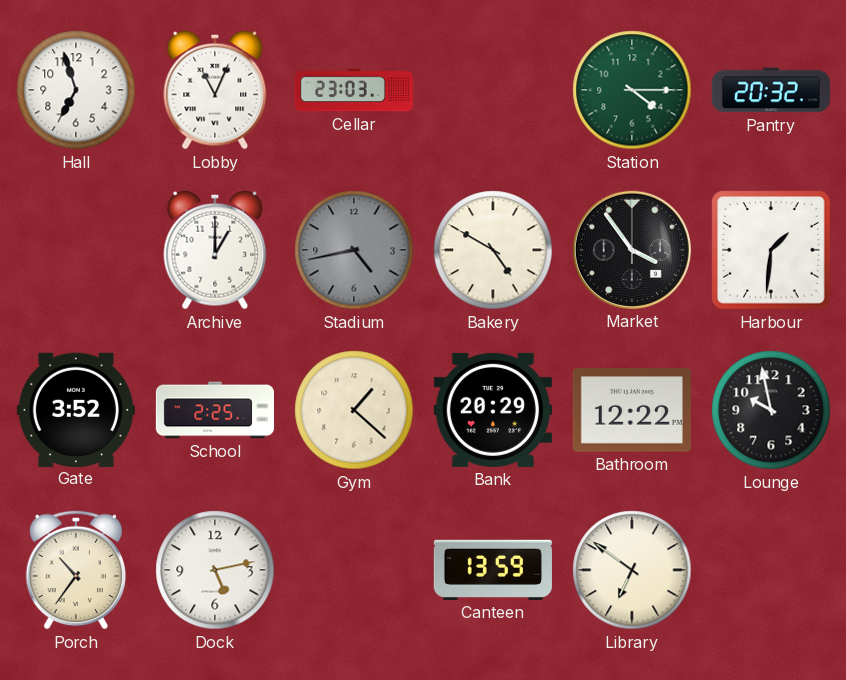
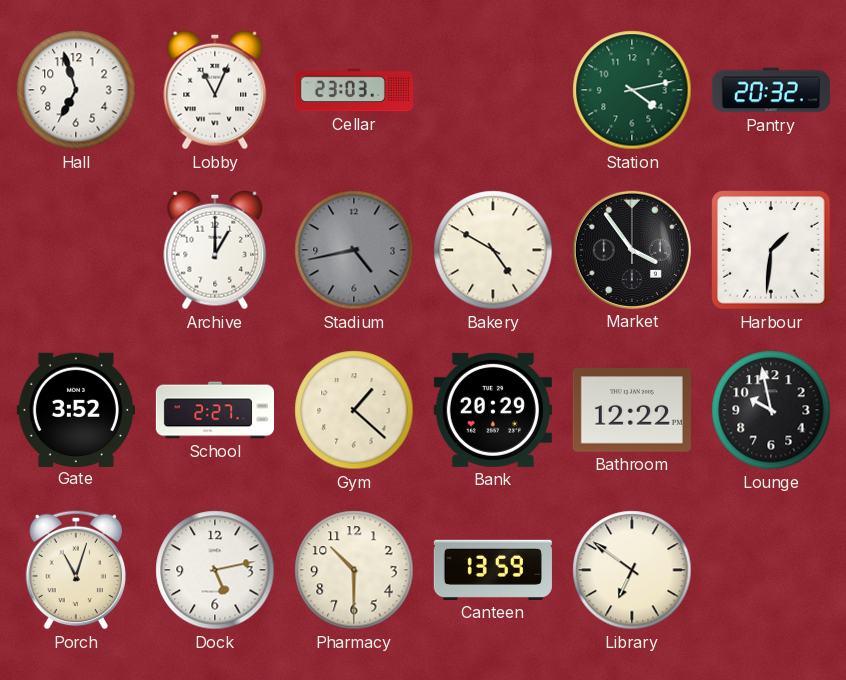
Station: 4:15 -> 4:13
School: 2:25 -> 2:27
Porch: 10:36 -> 11:03
Pharmacy: none -> 10:30
